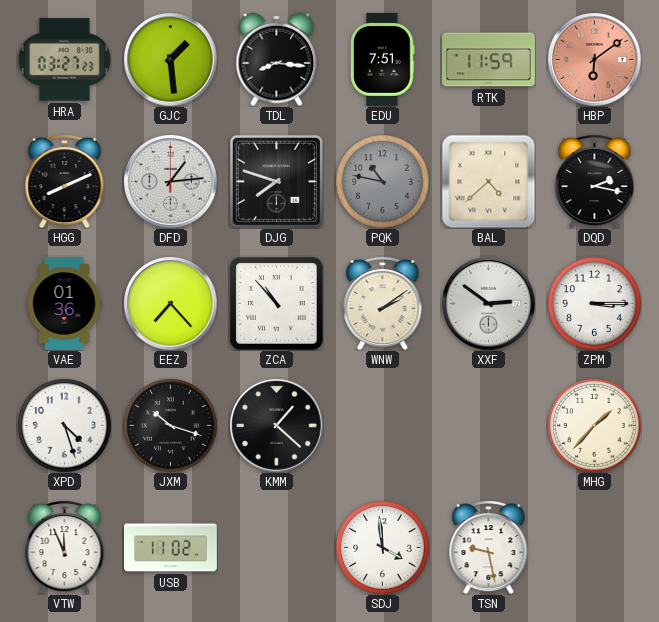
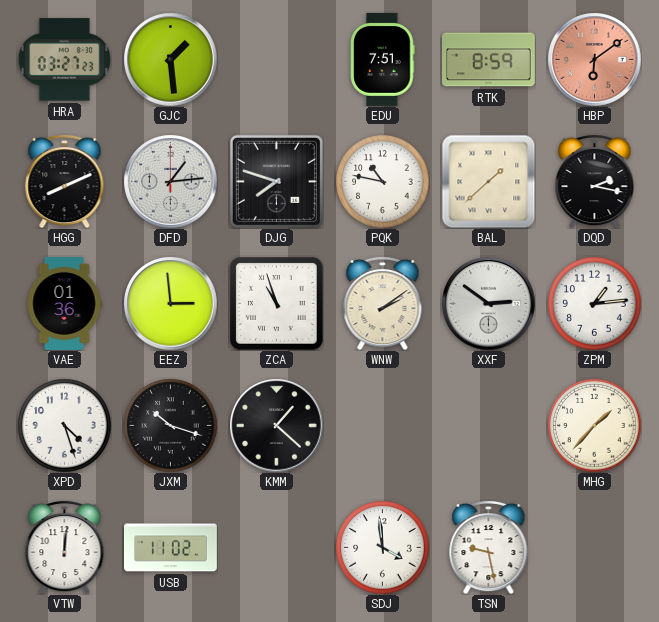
TDL: 8:16 -> none
RTK: 11:59 -> 8:59
PQK dial: grey -> white
BAL: 4:38 -> 1:38
EEZ: 7:23 -> 2:59
ZCA: 10:53 -> 10:57
ZPM: 3:15 -> 1:14
VTW: 11:56 -> 12:01
